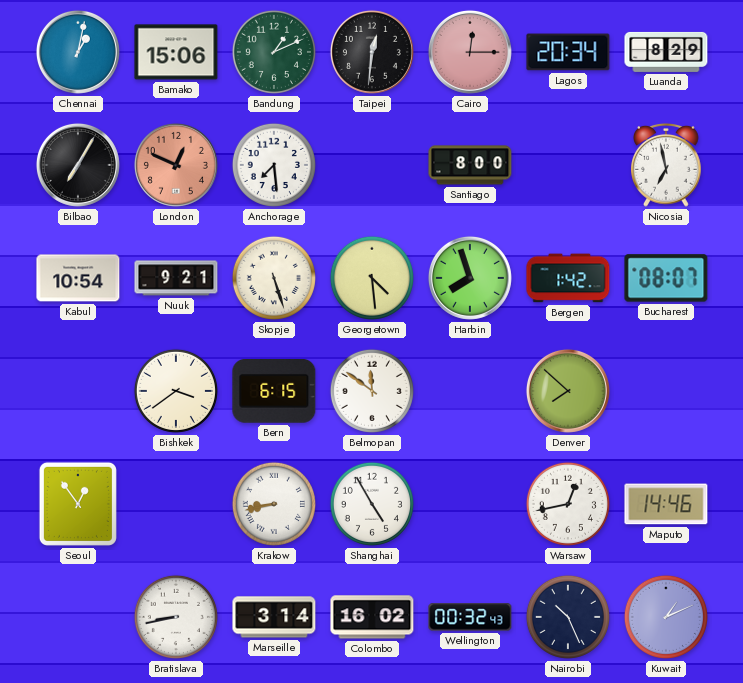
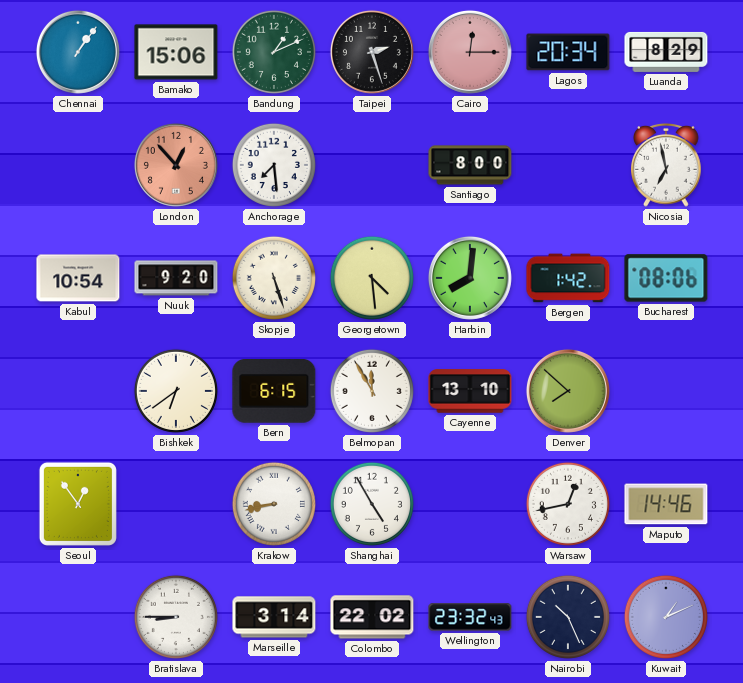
Chennai: 1:02 -> 1:06
Taipei: 12:31 -> 2:27
Bilbao: 7:05 -> none
London: 12:49 -> 12:53
Nuuk: 9:21 -> 9:20
Harbin: 7:57 -> 8:01
Bucharest: 08:07 -> 08:06
Bishkek: 3:39 -> 6:39
Belmopan: 11:51 -> 11:55
Cayenne: none -> 13:10
Bratislava: 8:43 -> 8:45
Colombo: 16:02 -> 22:02
Wellington: 00:32 -> 23:32
